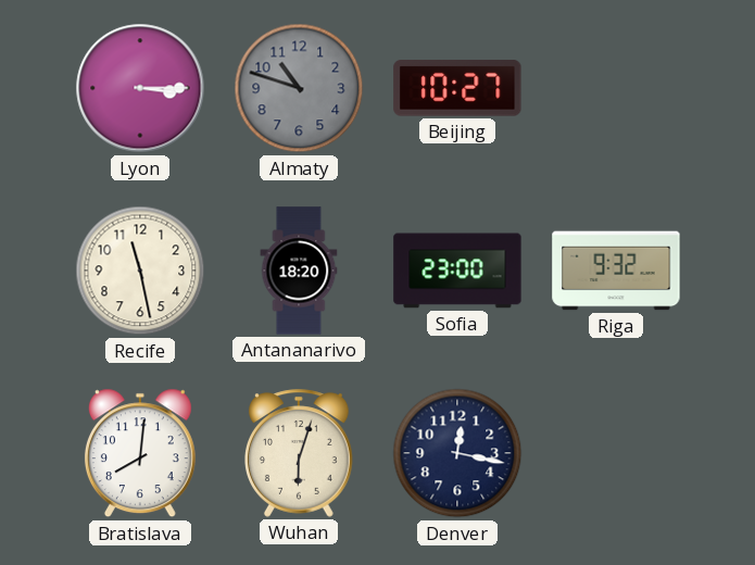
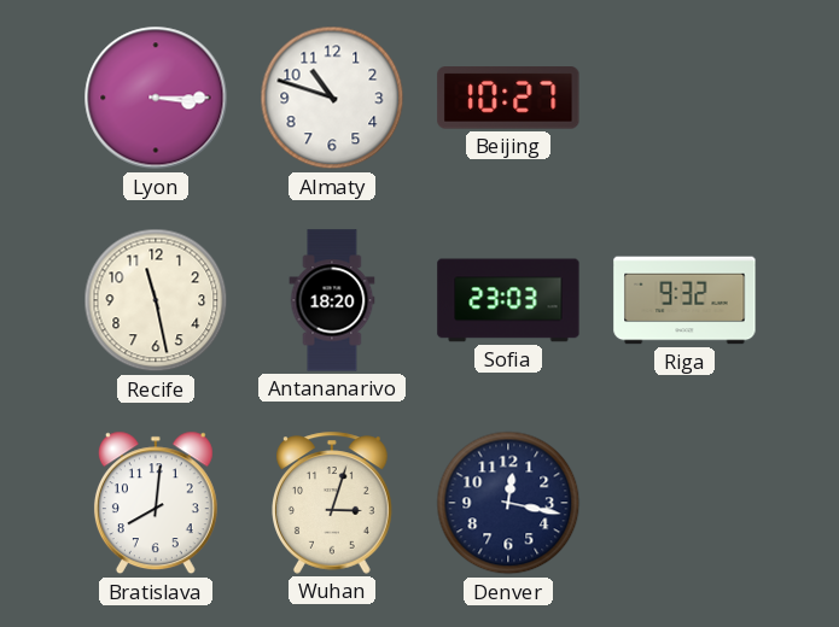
Almaty dial: grey -> white
Sofia: 23:00 -> 23:03
Wuhan: 6:03 -> 3:03
